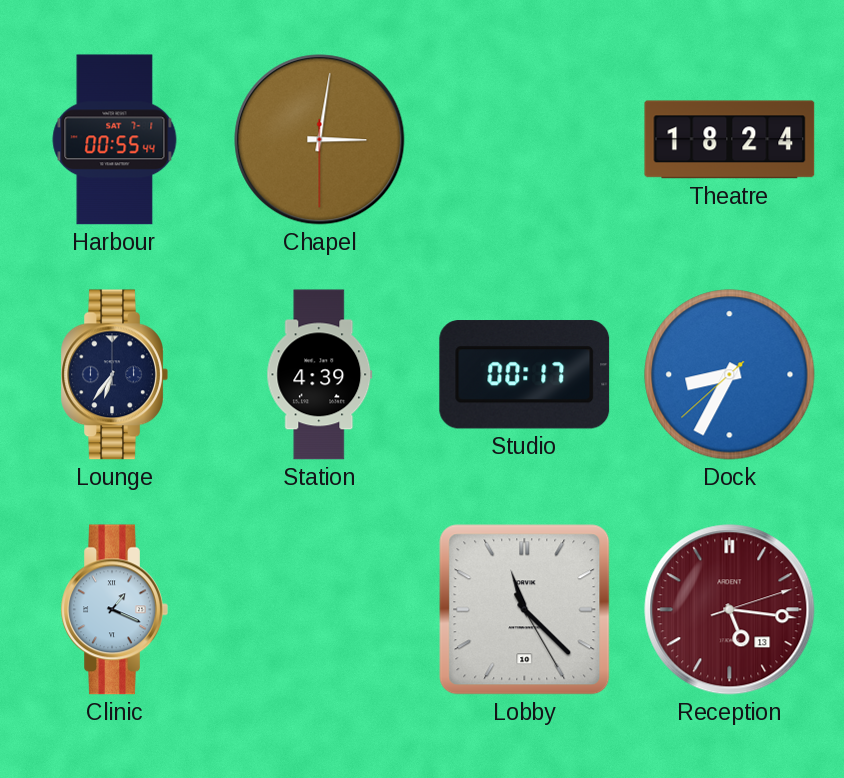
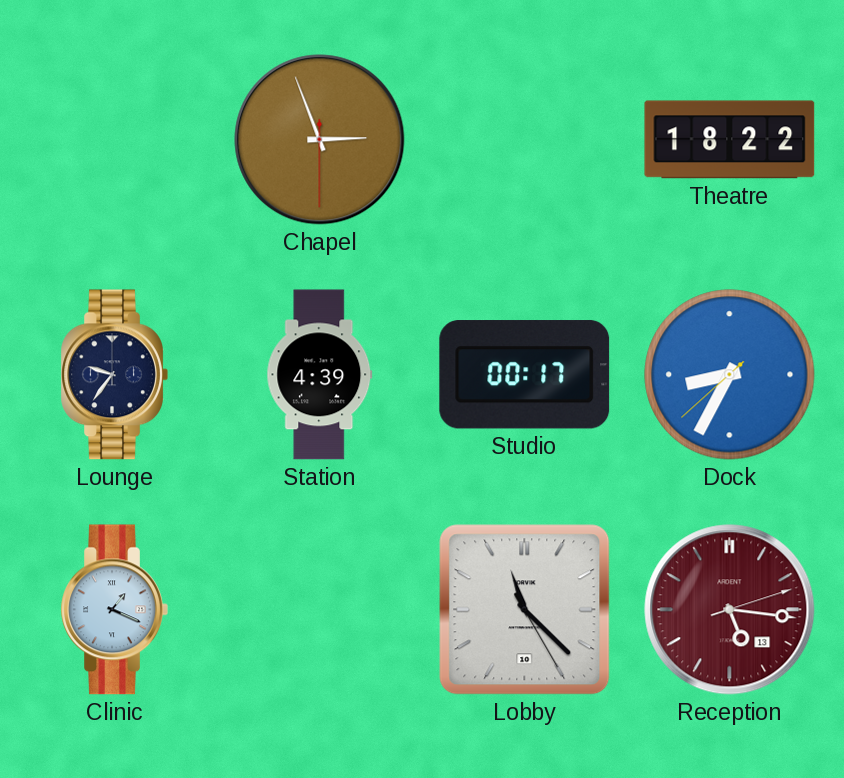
Harbour: 00:55 -> none
Chapel: 3:01 -> 2:56
Theatre: 18:24 -> 18:22
Lounge: 6:36 -> 9:36
